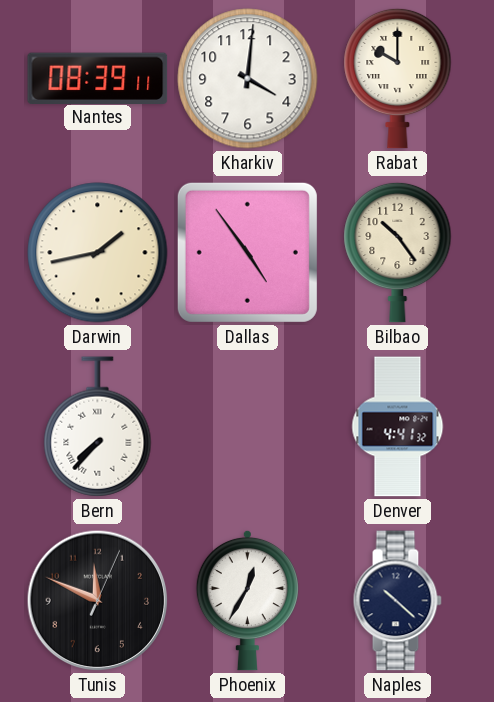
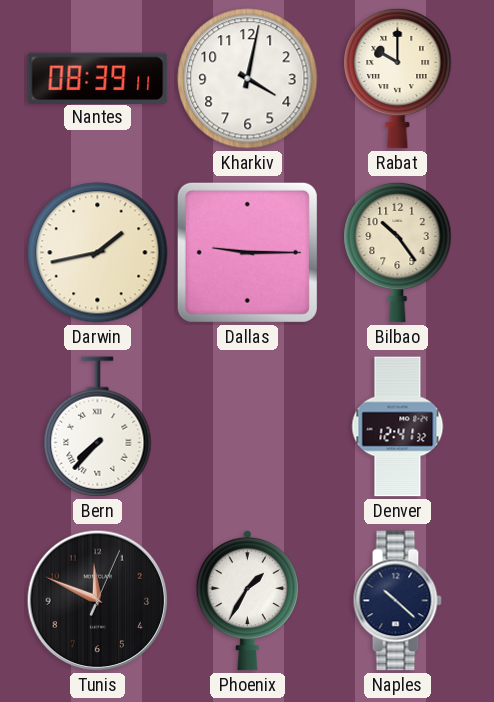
Kharkiv: 4:01 -> 4:02
Dallas: 4:54 -> 9:15
Denver: 4:41 -> 12:41
Phoenix: 12:35 -> 1:35
